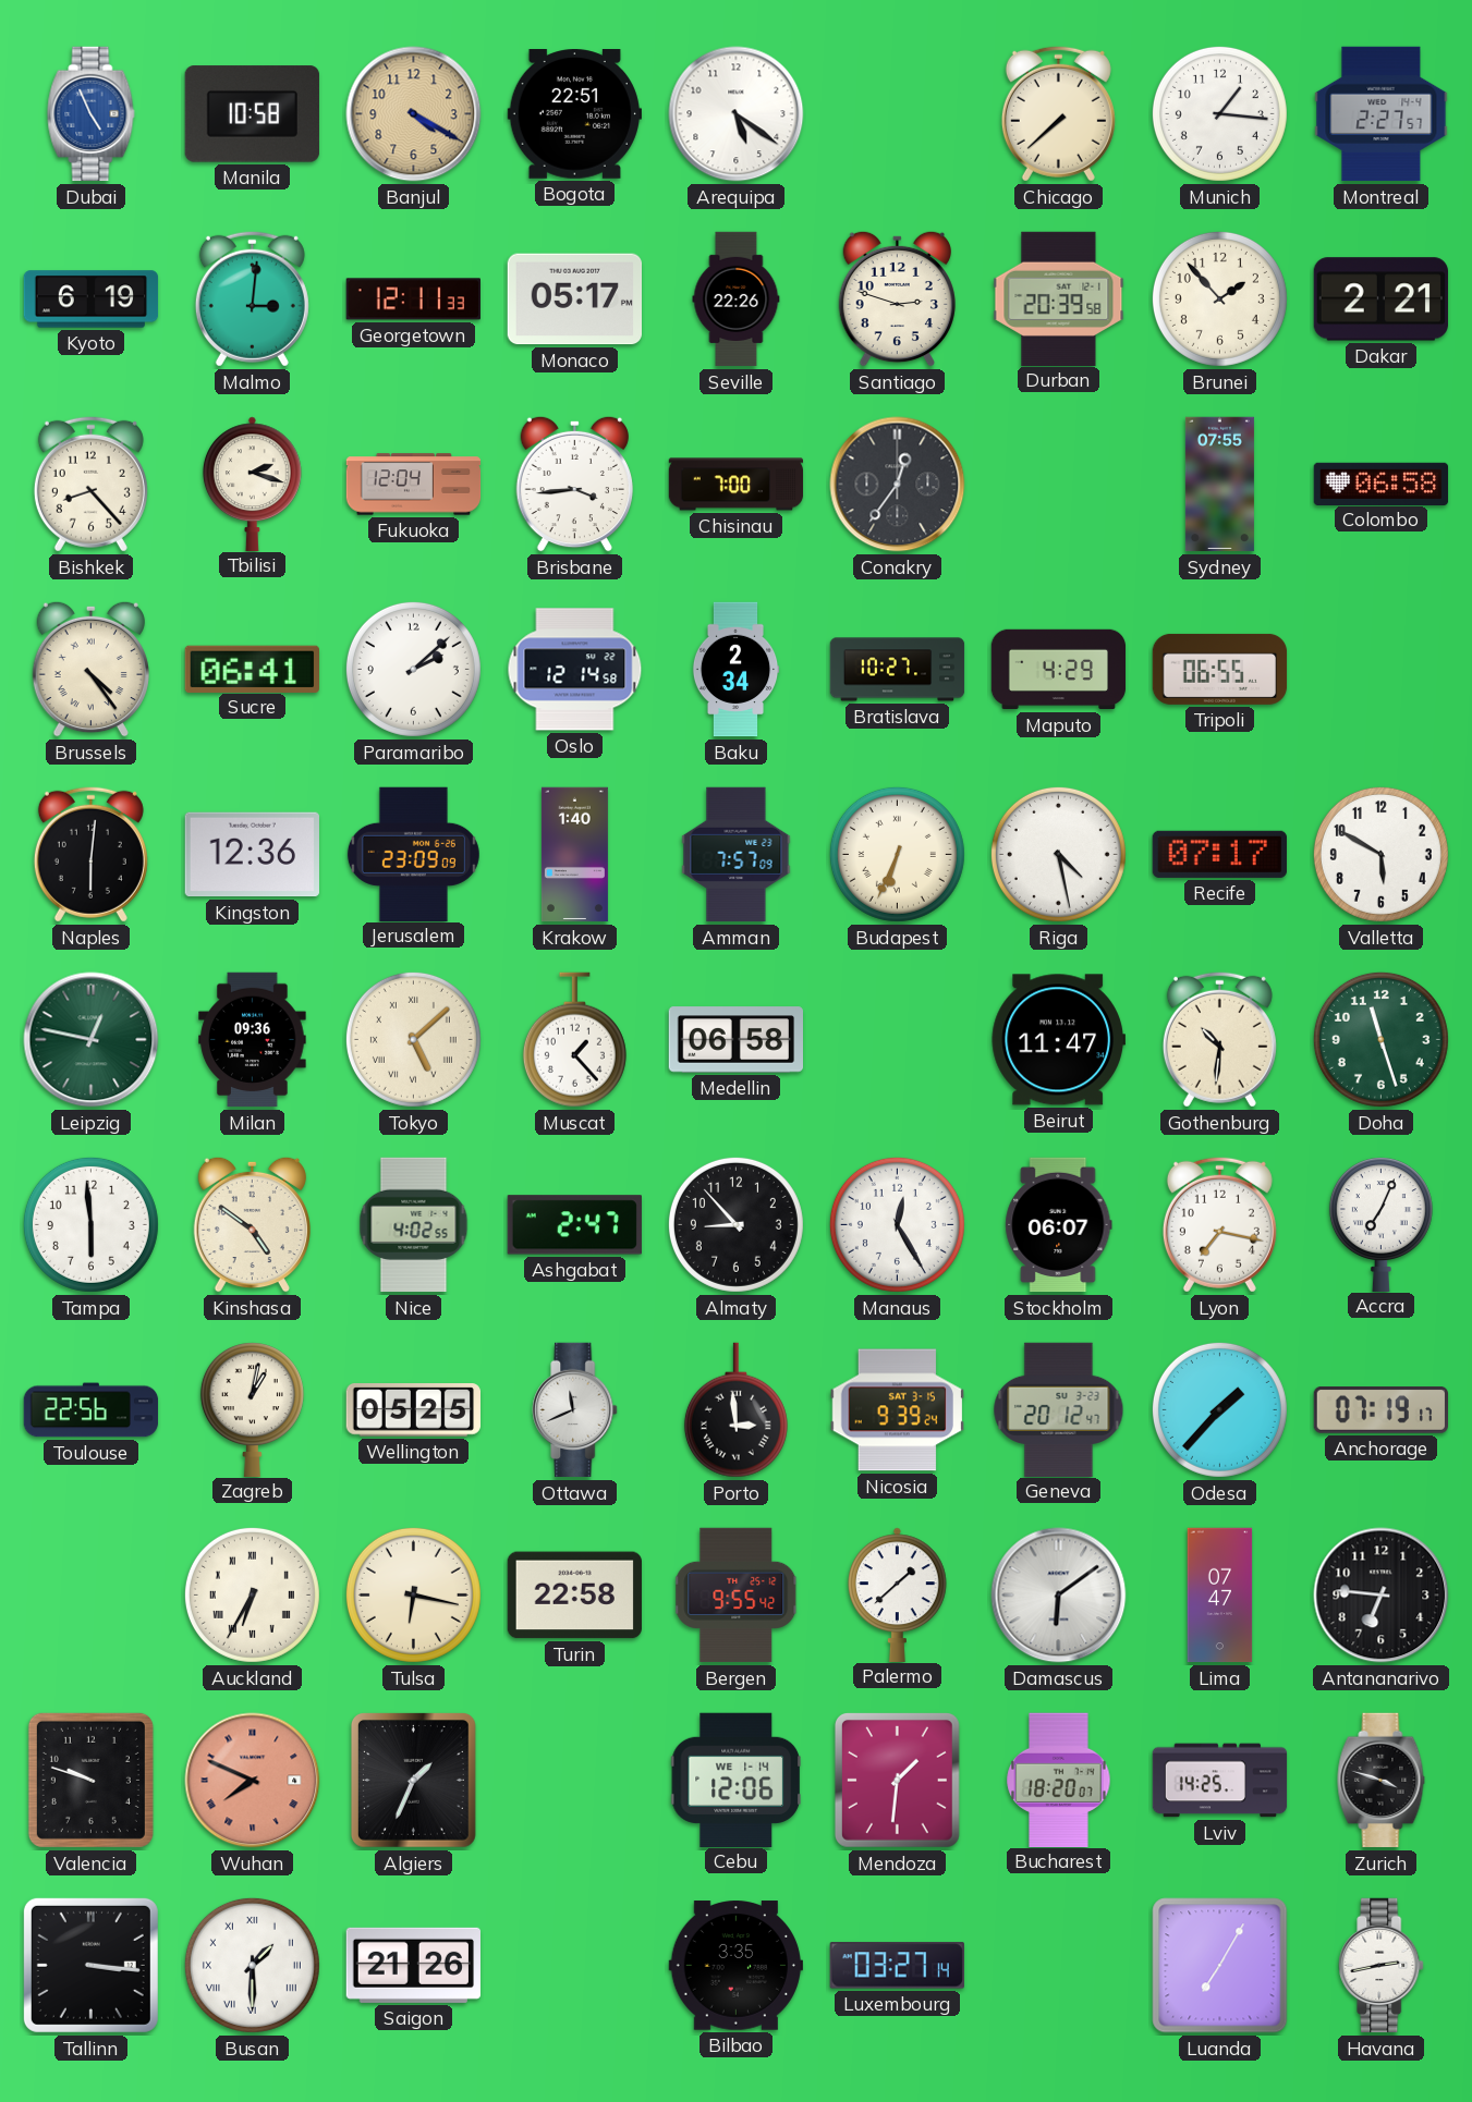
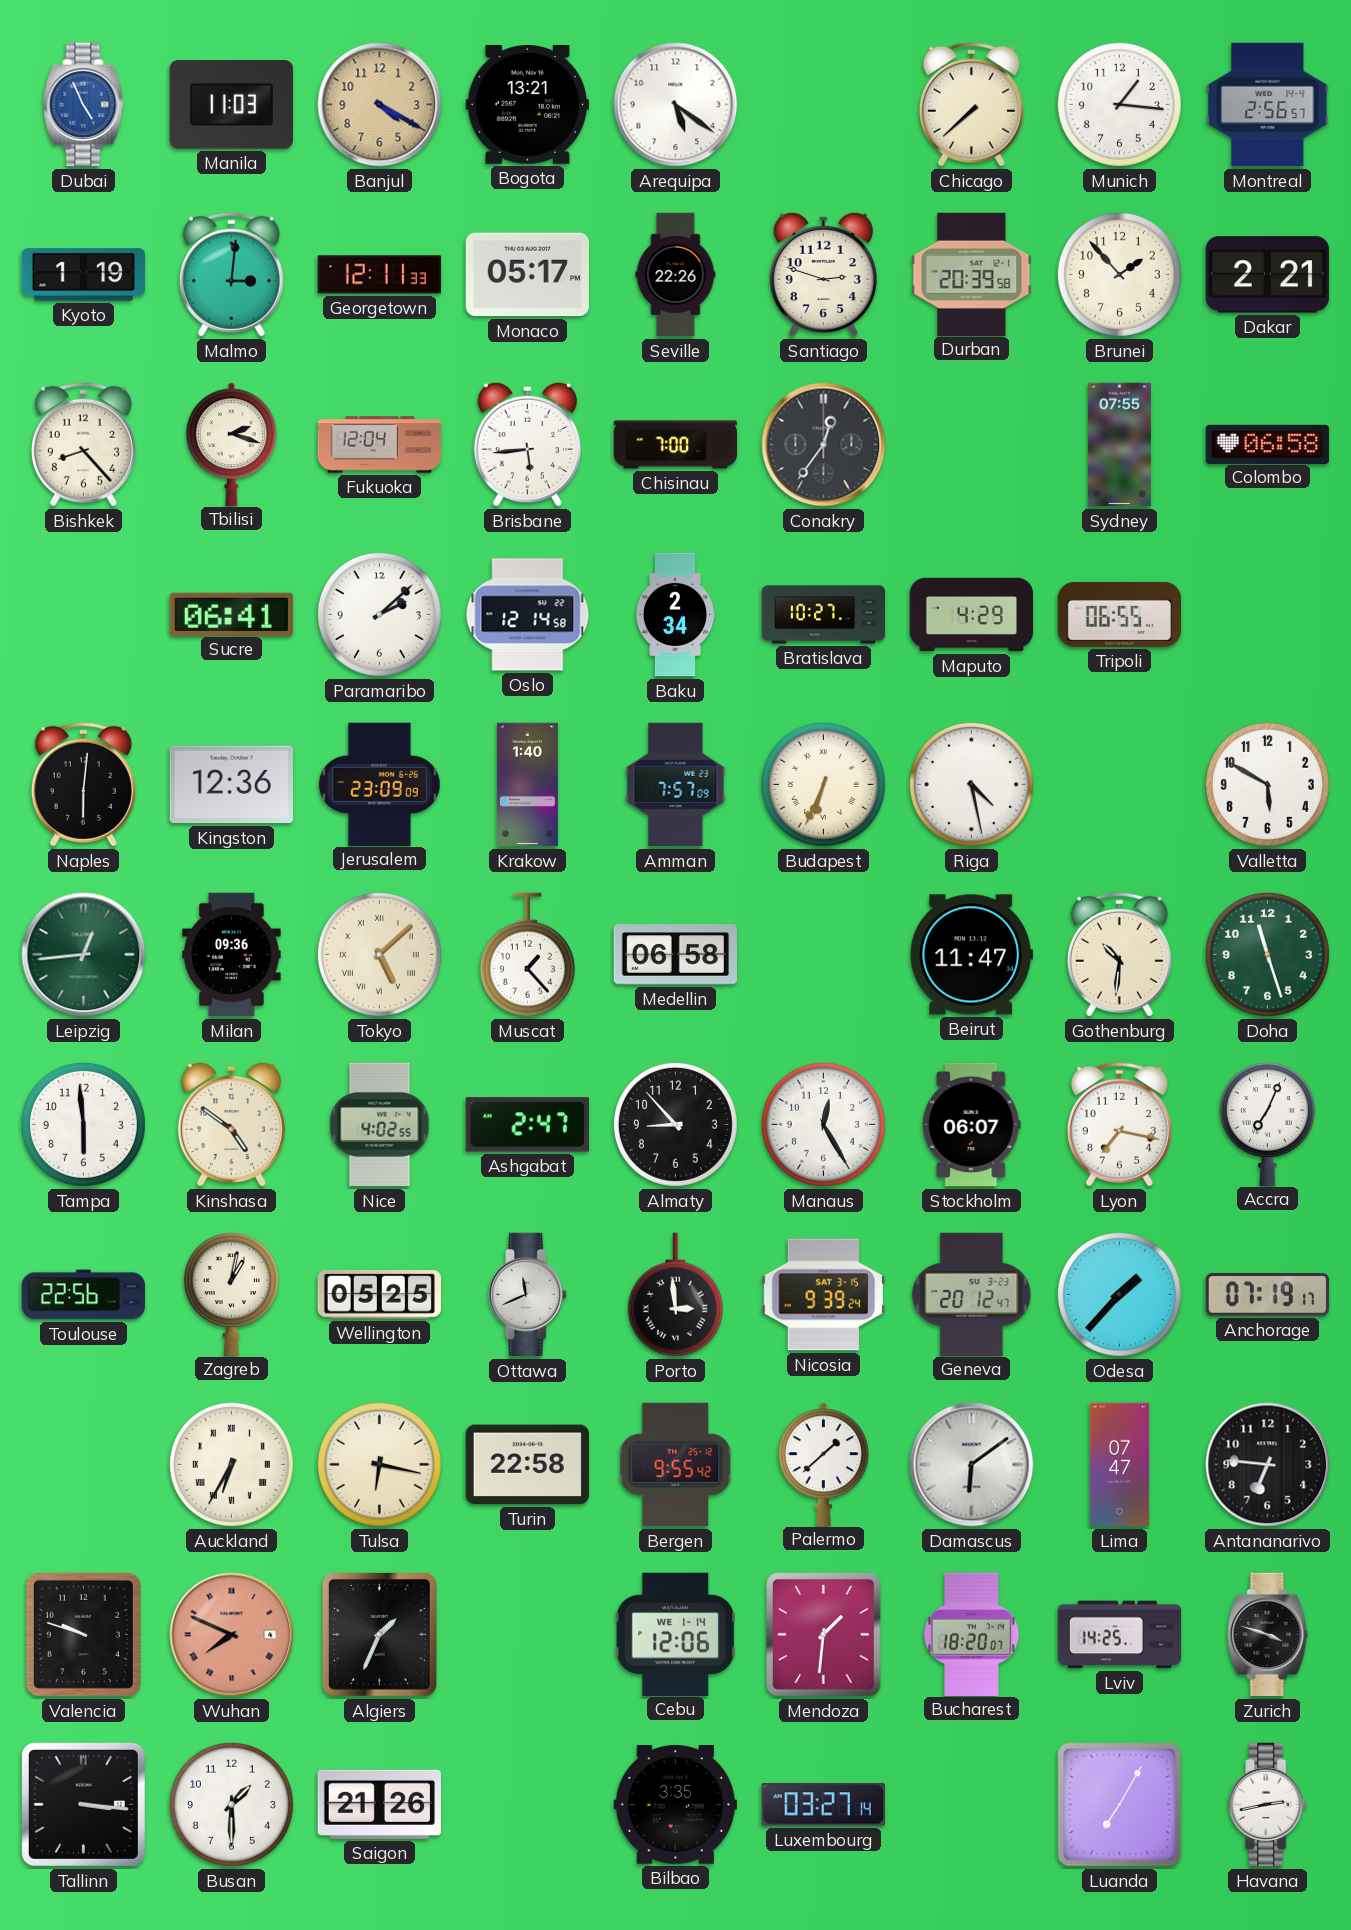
Manila: 10:58 -> 11:03
Bogota: 22:51 -> 13:21
Montreal: 2:27 -> 2:56
Kyoto: 6:19 -> 1:19
Brisbane: 3:44 -> 5:44
Brussels: 4:24 -> none
Recife: 07:17 -> none
Leipzig: 12:47 -> 12:44
Busan numerals: Roman -> Arabic
